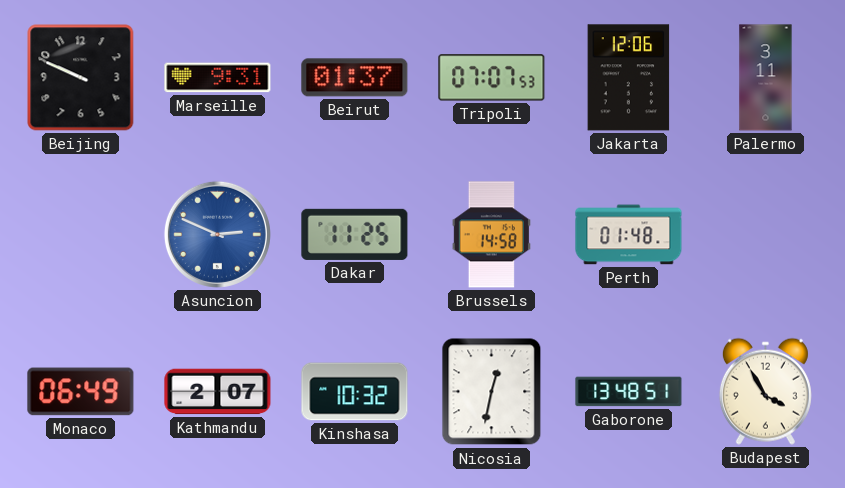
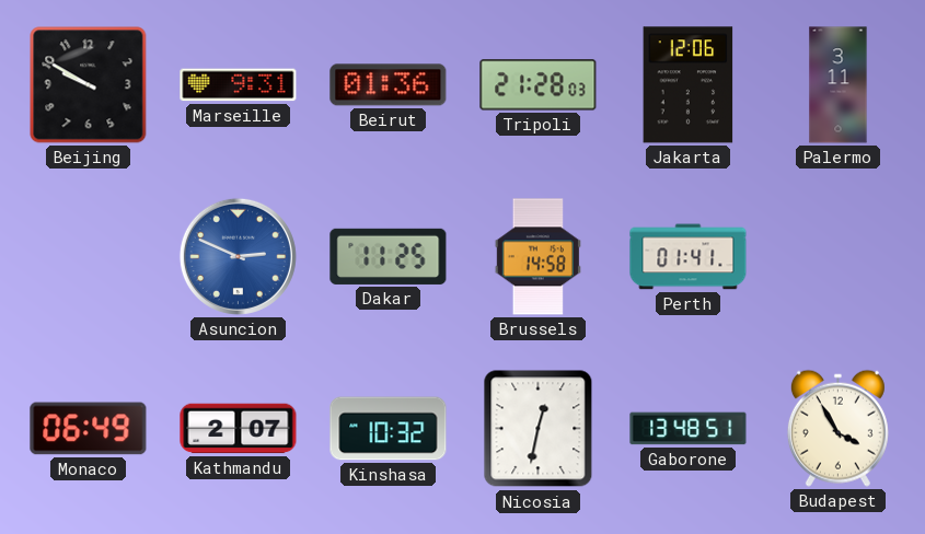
Beijing: 9:49 -> 9:50
Beirut: 01:37 -> 01:36
Tripoli: 07:07 -> 21:28
Perth: 01:48 -> 01:41
